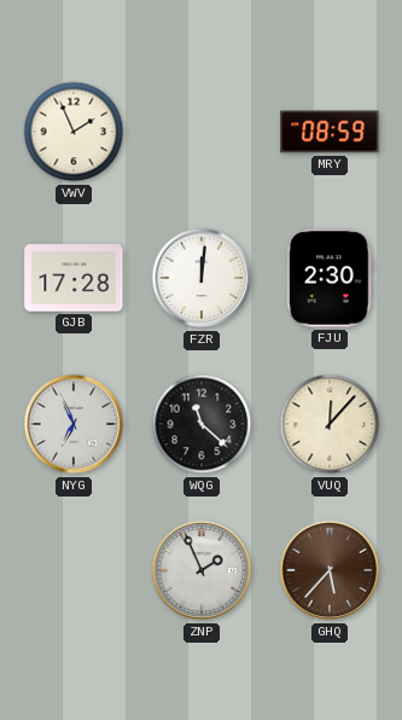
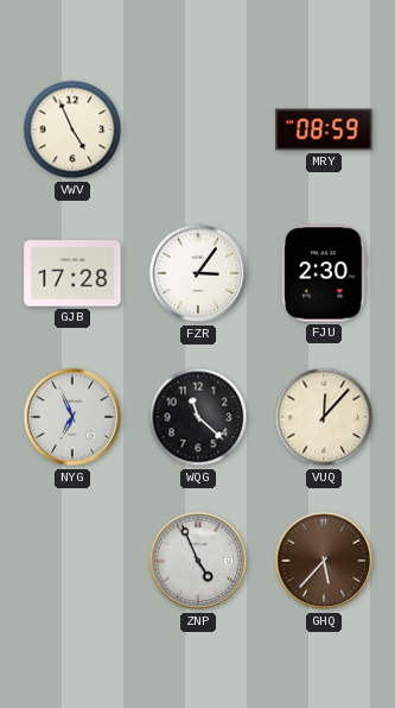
VWV: 1:56 -> 4:56
FZR: 12:01 -> 3:06
ZNP: 1:56 -> 4:56
